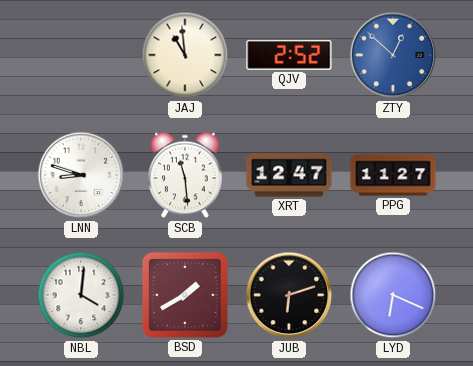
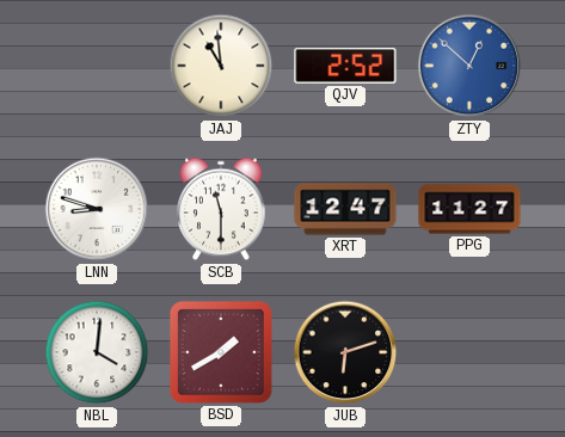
SCB: 11:29 -> 11:30
LYD: 6:19 -> none
